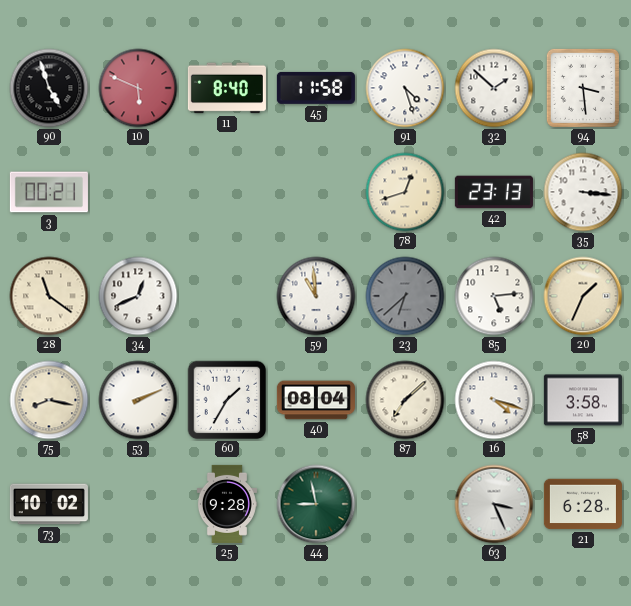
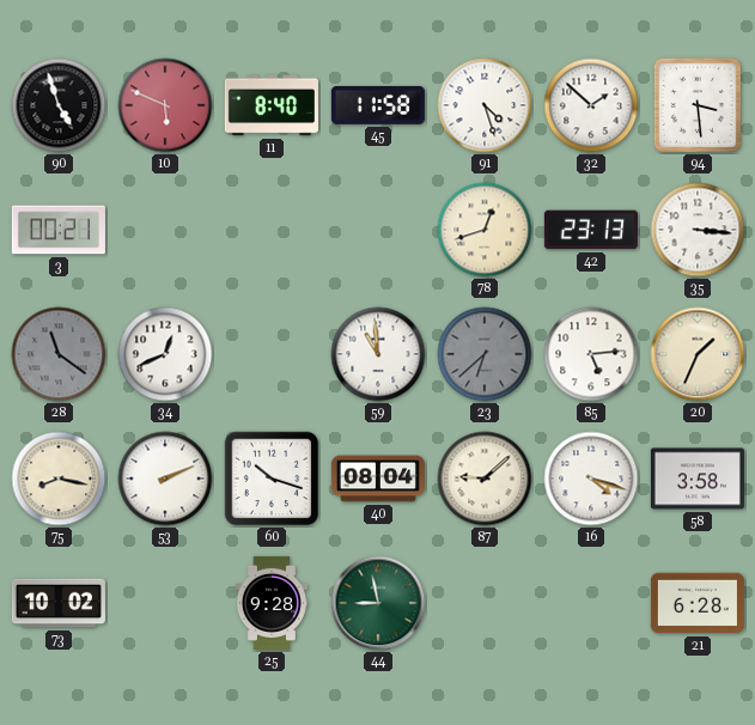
28 dial: cream -> grey
60: 1:35 -> 10:18
87: 7:08 -> 9:08
63: 3:26 -> none
